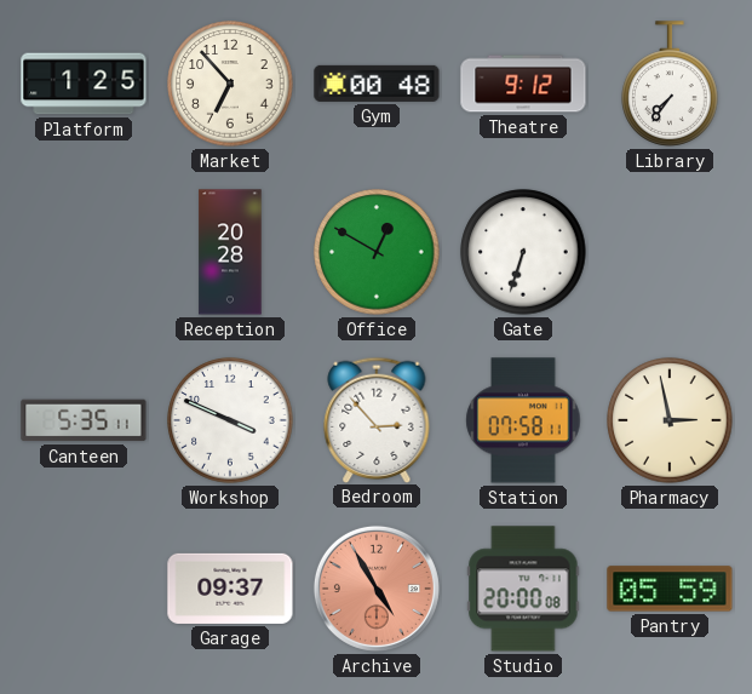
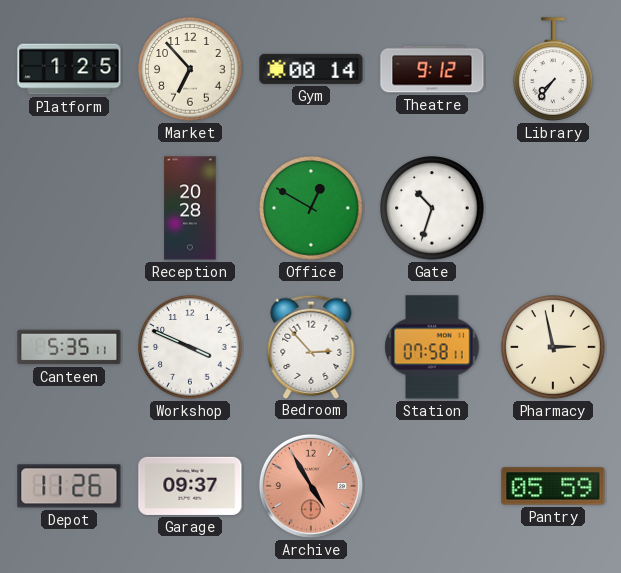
Gym: 00:48 -> 00:14
Gate: 6:33 -> 10:33
Depot: none -> 11:26
Studio: 20:00 -> none
